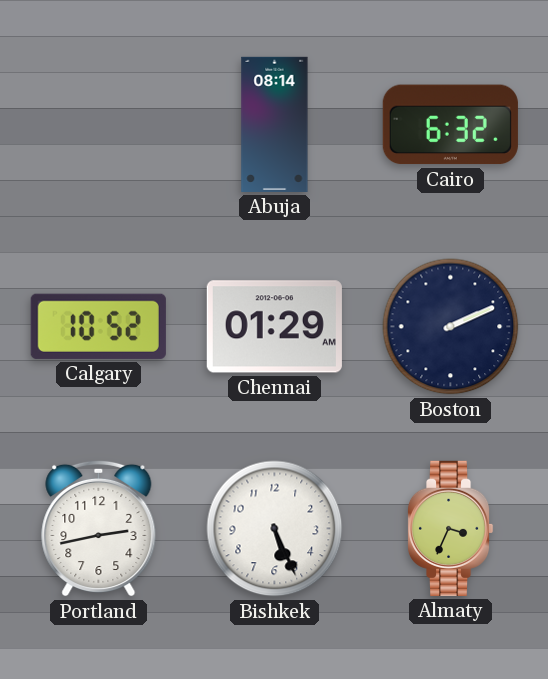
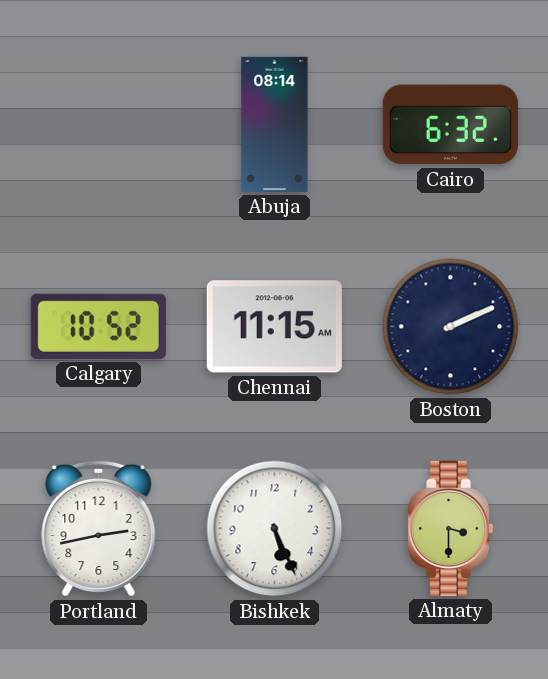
Chennai: 01:29 -> 11:15
Almaty: 3:34 -> 3:30
